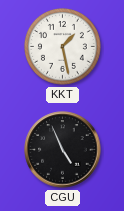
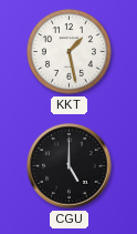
CGU: 4:56 -> 5:00
